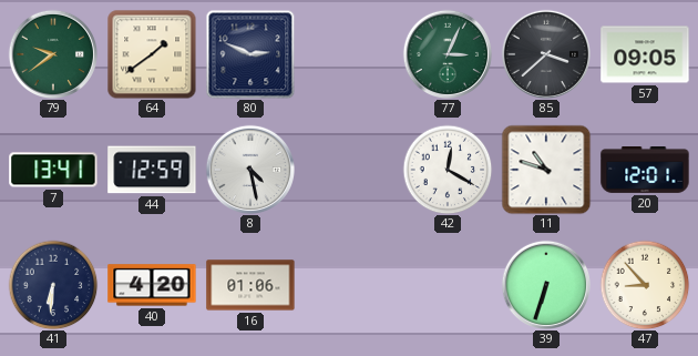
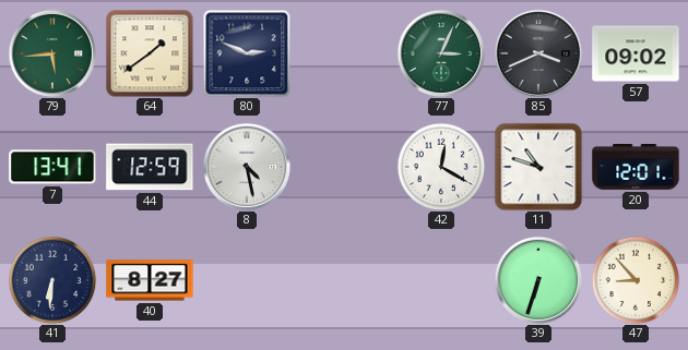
79: 9:39 -> 5:44
85: 3:38 -> 3:41
57: 09:05 -> 09:02
40: 4:20 -> 8:27
16: 01:06 -> none
